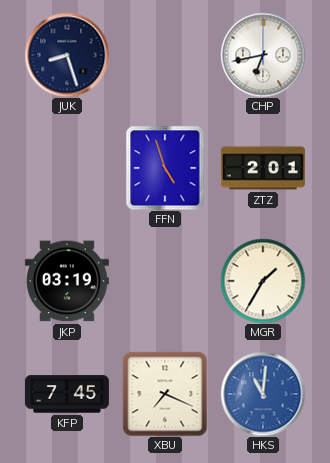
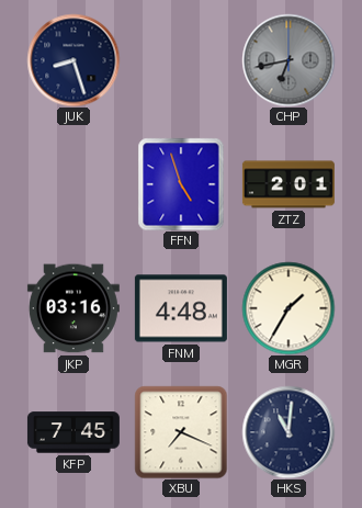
CHP dial: white -> grey
JKP: 03:19 -> 03:16
FNM: none -> 4:48
HKS dial: blue -> navy
